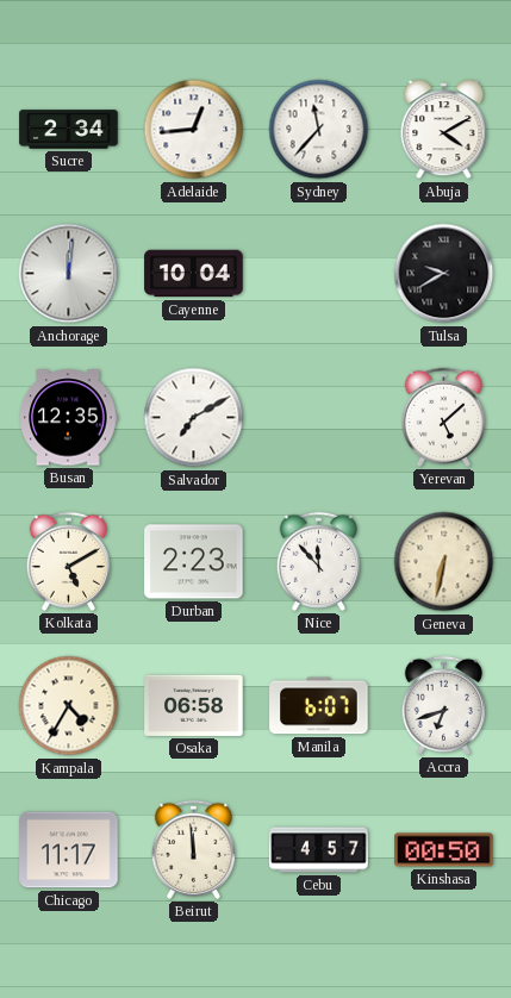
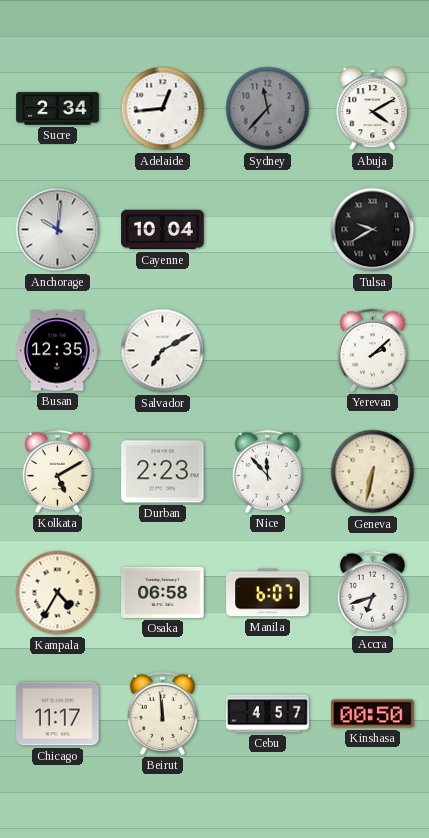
Sydney dial: white -> grey
Anchorage: 12:01 -> 10:01
Yerevan: 5:08 -> 2:08
